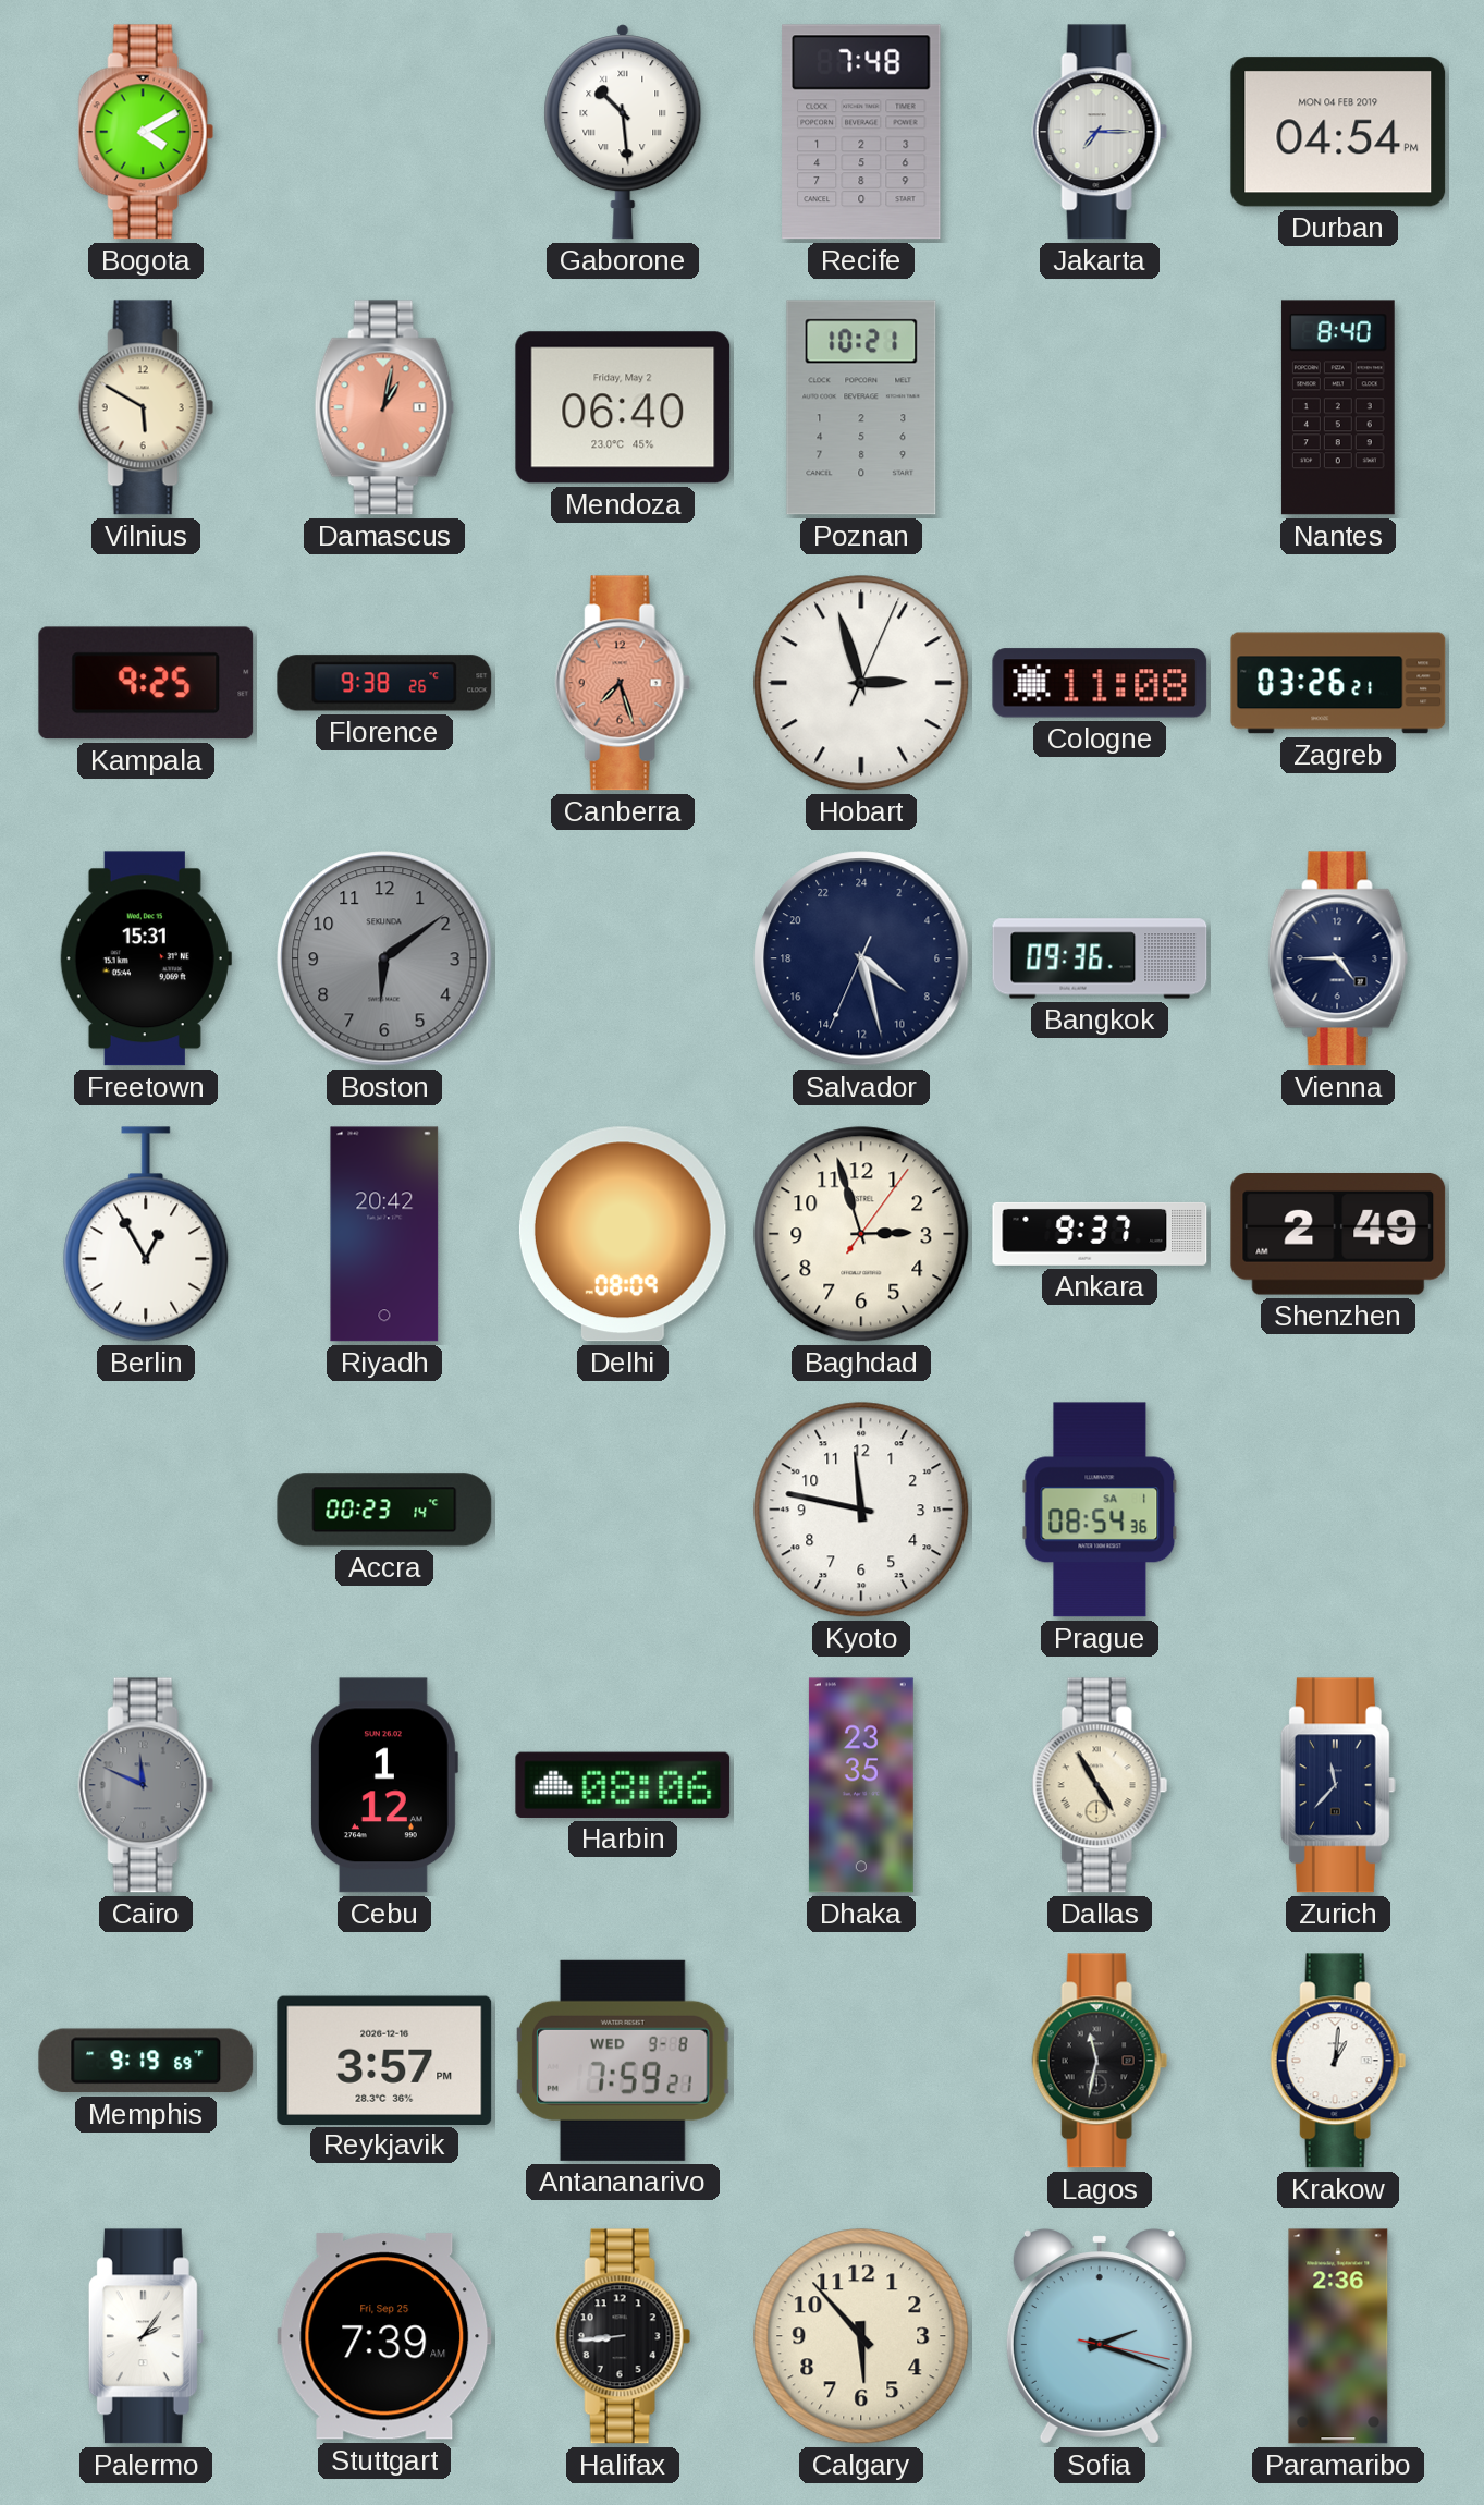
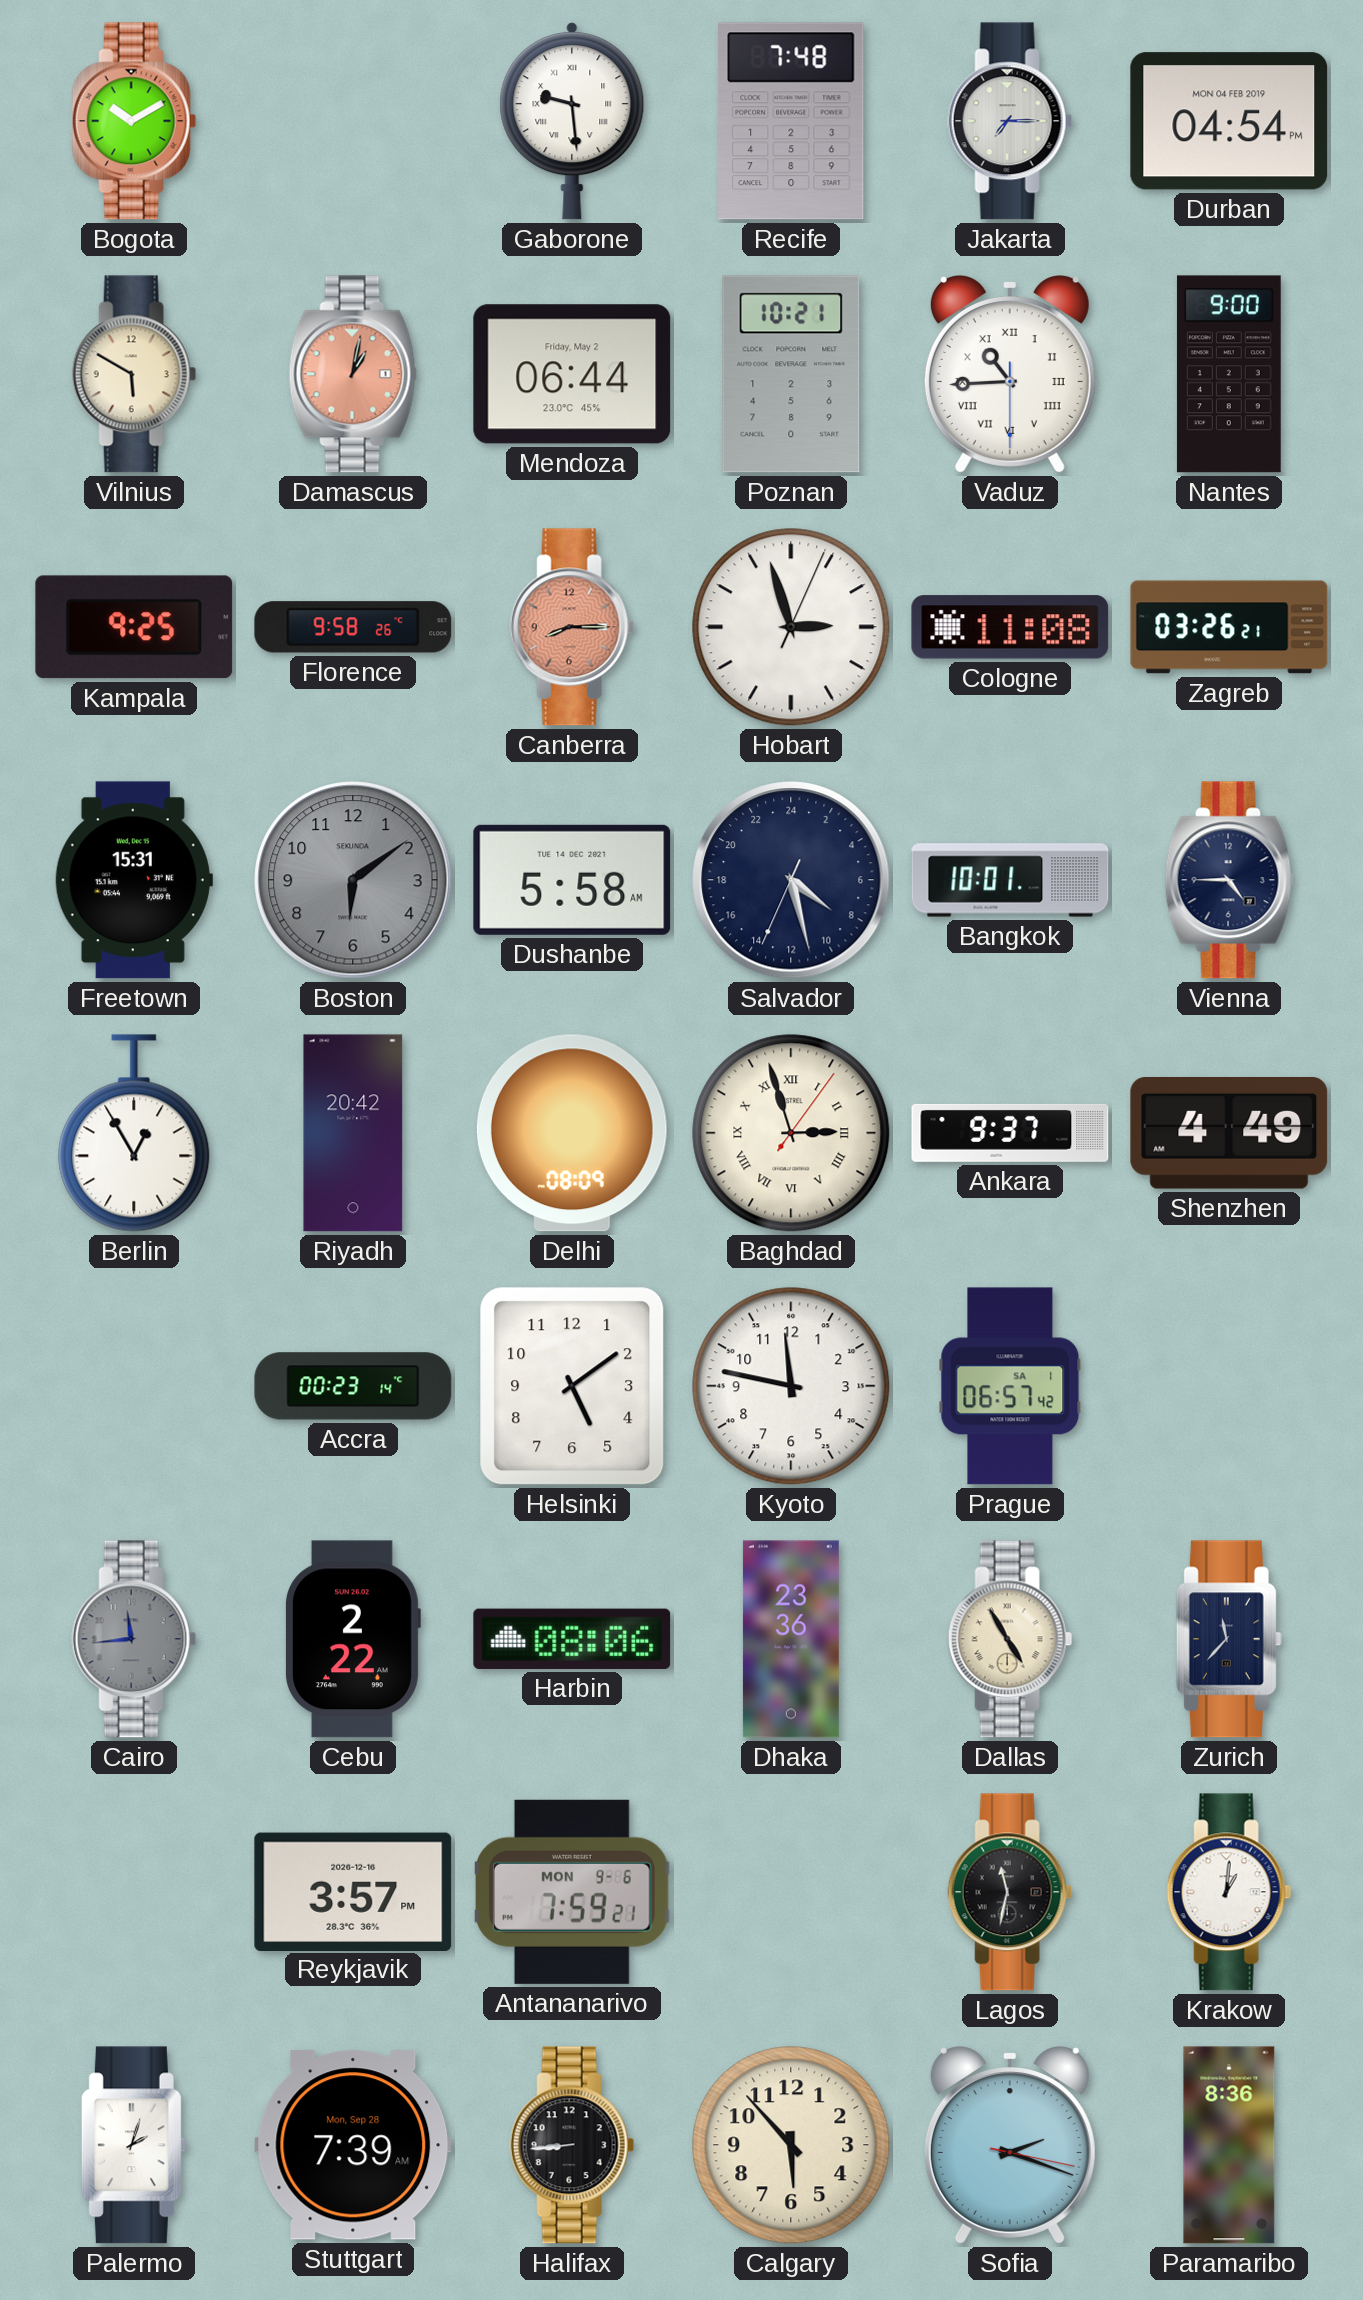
Bogota: 4:10 -> 10:10
Gaborone: 10:29 -> 9:29
Mendoza: 06:40 -> 06:44
Vaduz: none -> 10:44
Nantes: 8:40 -> 9:00
Florence: 9:38 -> 9:58
Canberra: 7:27 -> 8:15
Dushanbe: none -> 5:58
Bangkok: 09:36 -> 10:01
Baghdad numerals: Arabic -> Roman
Shenzhen: 2:49 -> 4:49
Helsinki: none -> 5:09
Prague: 08:54 -> 06:57
Cairo: 11:49 -> 11:44
Cebu: 1:12 -> 2:22
Dhaka: 23:35 -> 23:36
Memphis: 9:19 -> none
Antananarivo date: WED 9-8 -> MON 9-6
Palermo: 2:06 -> 2:03
Stuttgart date: Fri, Sep 25 -> Mon, Sep 28
Paramaribo: 2:36 -> 8:36
